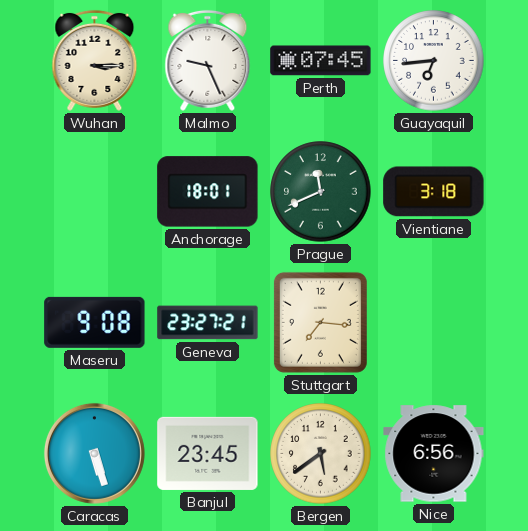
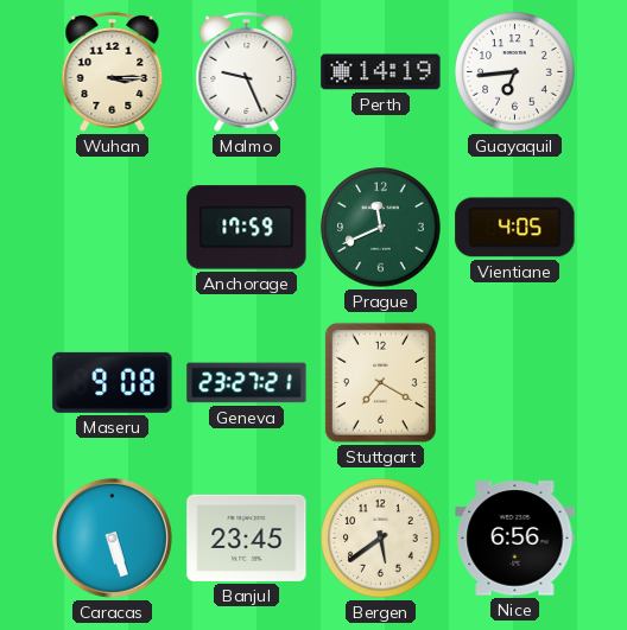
Perth: 07:45 -> 14:19
Anchorage: 18:01 -> 17:59
Vientiane: 3:18 -> 4:05
Stuttgart: 7:16 -> 7:20
